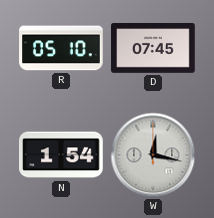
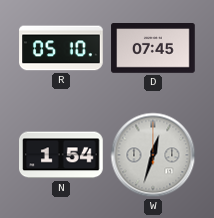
W: 12:17 -> 12:33
